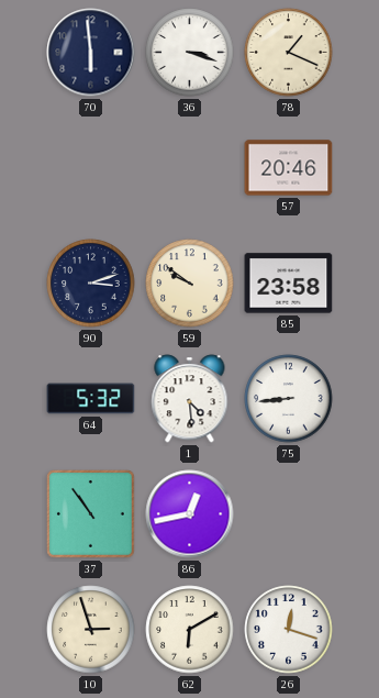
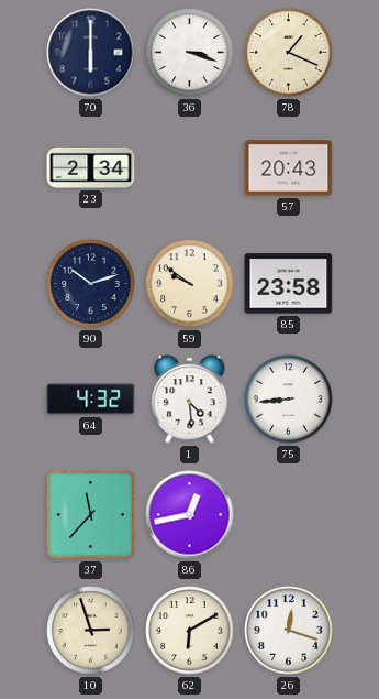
70: 5:59 -> 6:00
23: none -> 2:34
57: 20:46 -> 20:43
90: 3:12 -> 10:12
64: 5:32 -> 4:32
37: 10:54 -> 11:37
